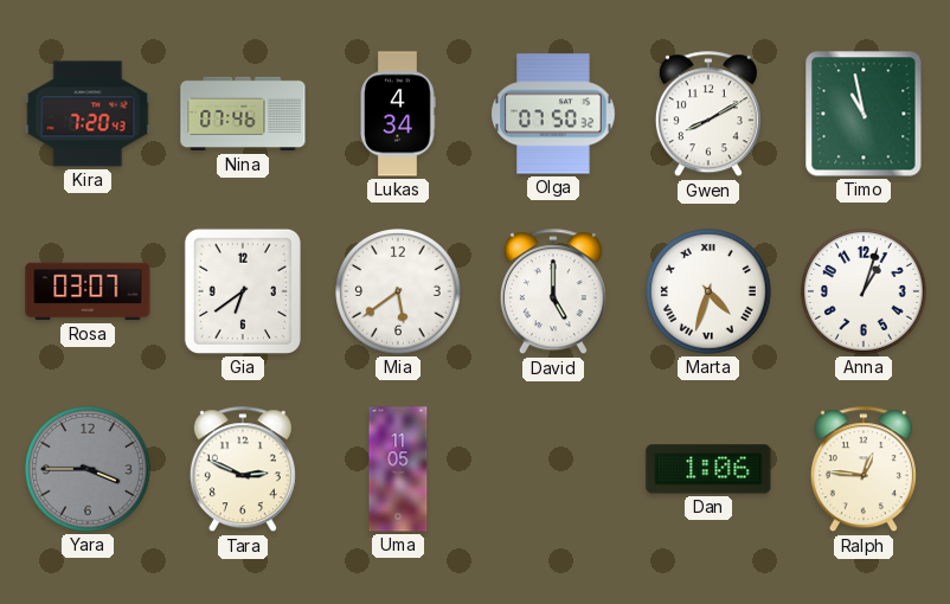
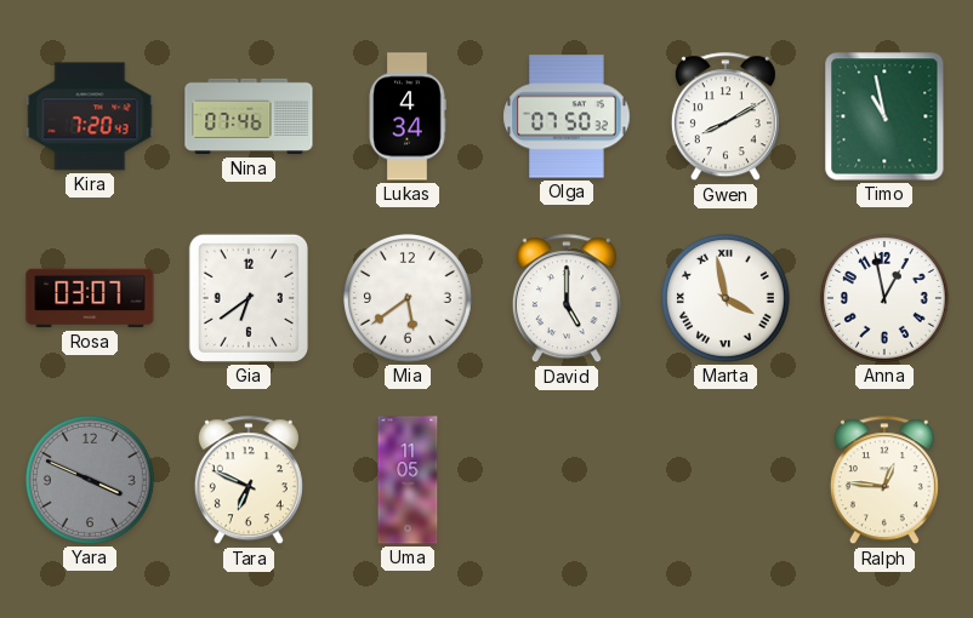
Marta: 4:33 -> 3:58
Anna: 1:03 -> 12:58
Yara: 3:45 -> 3:49
Tara: 2:49 -> 6:49
Dan: 1:06 -> none
